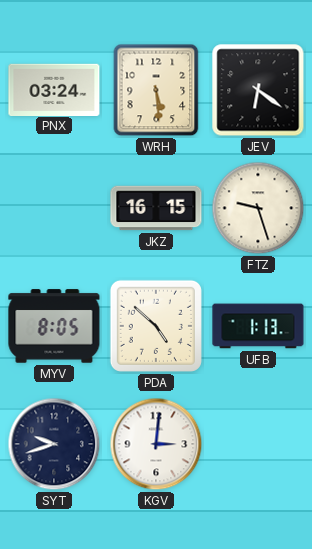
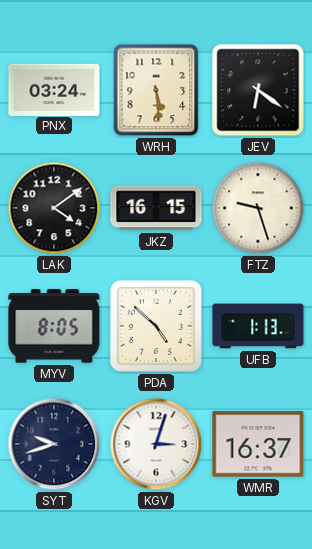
LAK: none -> 4:09
KGV: 3:01 -> 3:03
WMR: none -> 16:37
